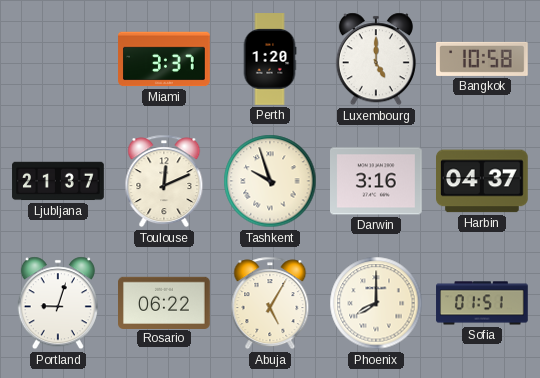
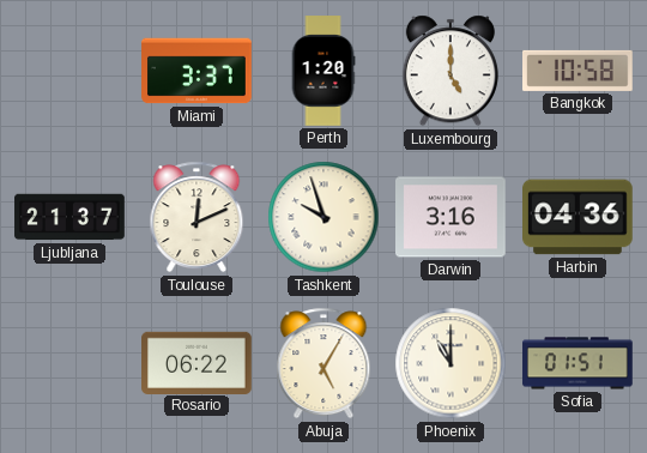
Harbin: 04:37 -> 04:36
Portland: 9:03 -> none
Phoenix: 8:00 -> 11:00
